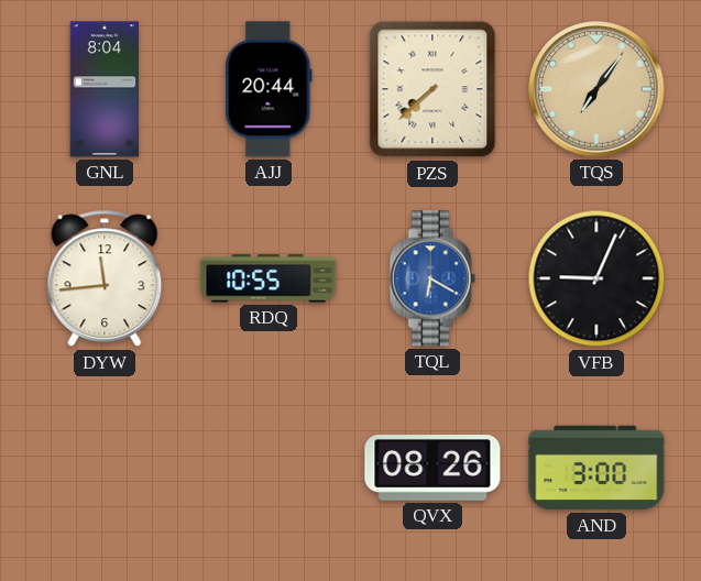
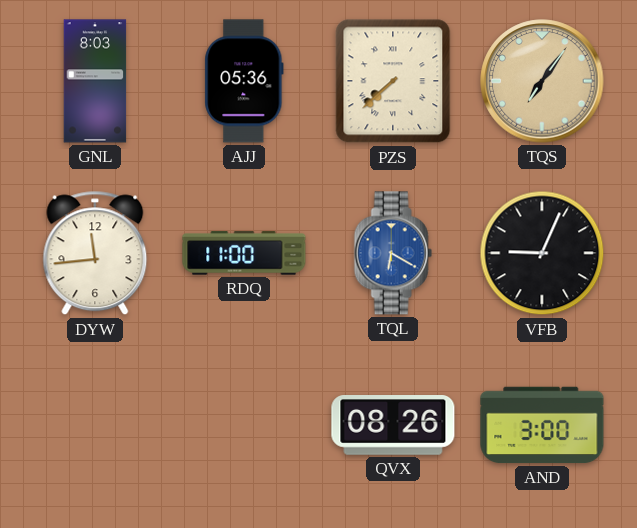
GNL: 8:04 -> 8:03
AJJ: 20:44 -> 05:36
RDQ: 10:55 -> 11:00
